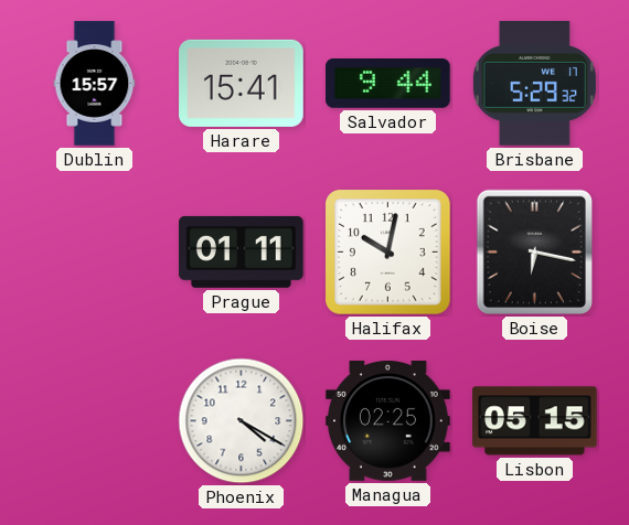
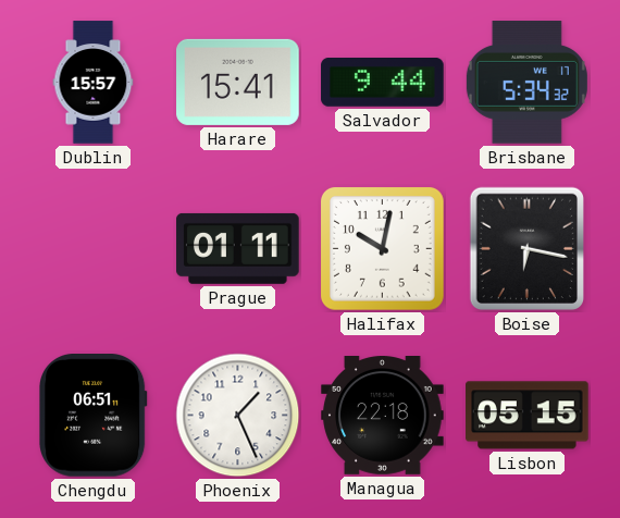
Brisbane: 5:29 -> 5:34
Chengdu: none -> 06:51
Phoenix: 4:20 -> 1:26
Managua: 02:25 -> 22:18
